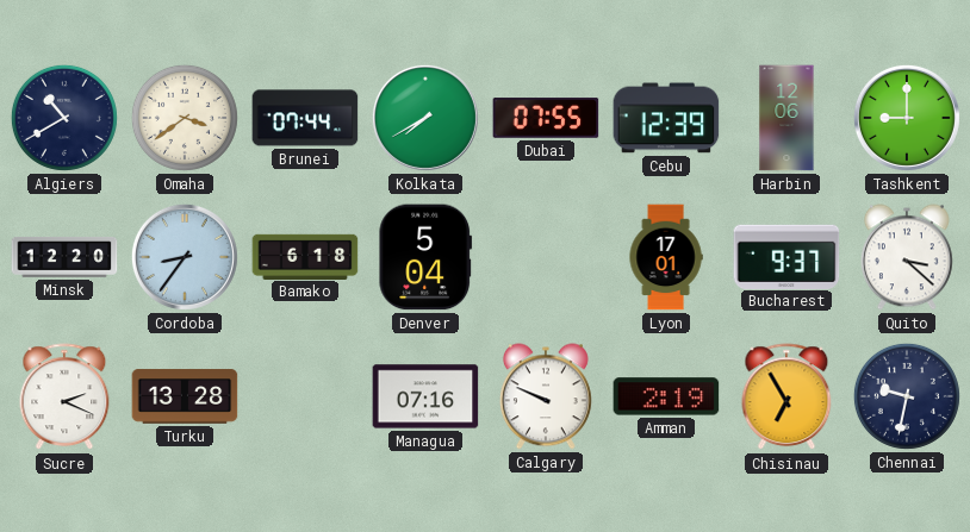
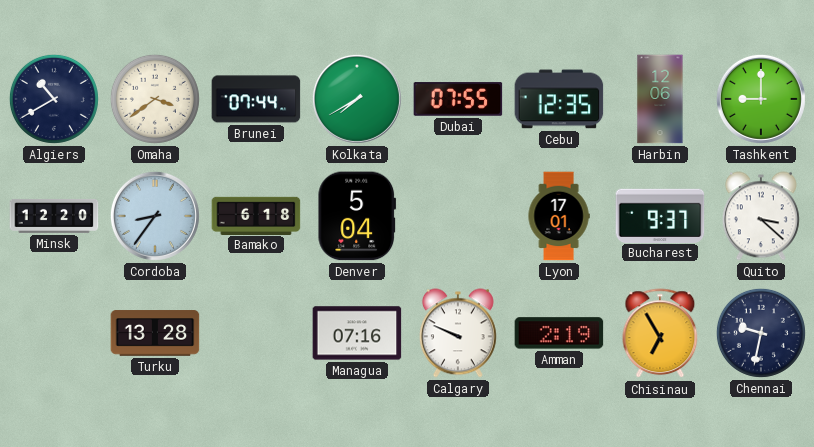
Cebu: 12:39 -> 12:35
Sucre: 2:19 -> none
